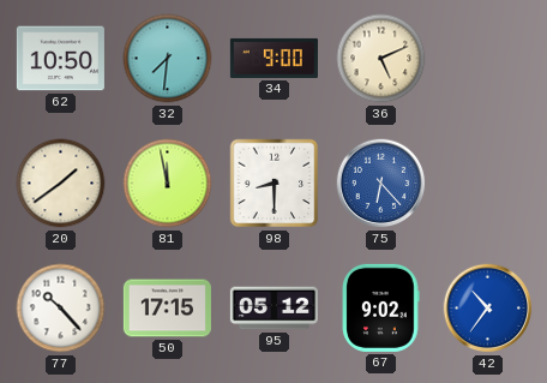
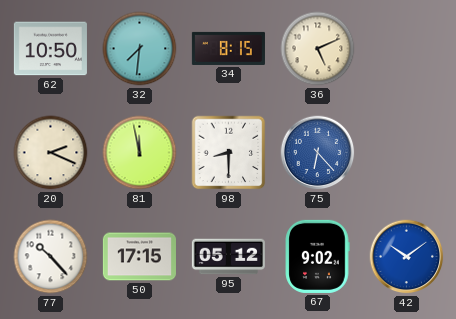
34: 9:00 -> 8:15
20: 1:39 -> 2:19
42: 10:36 -> 10:09
